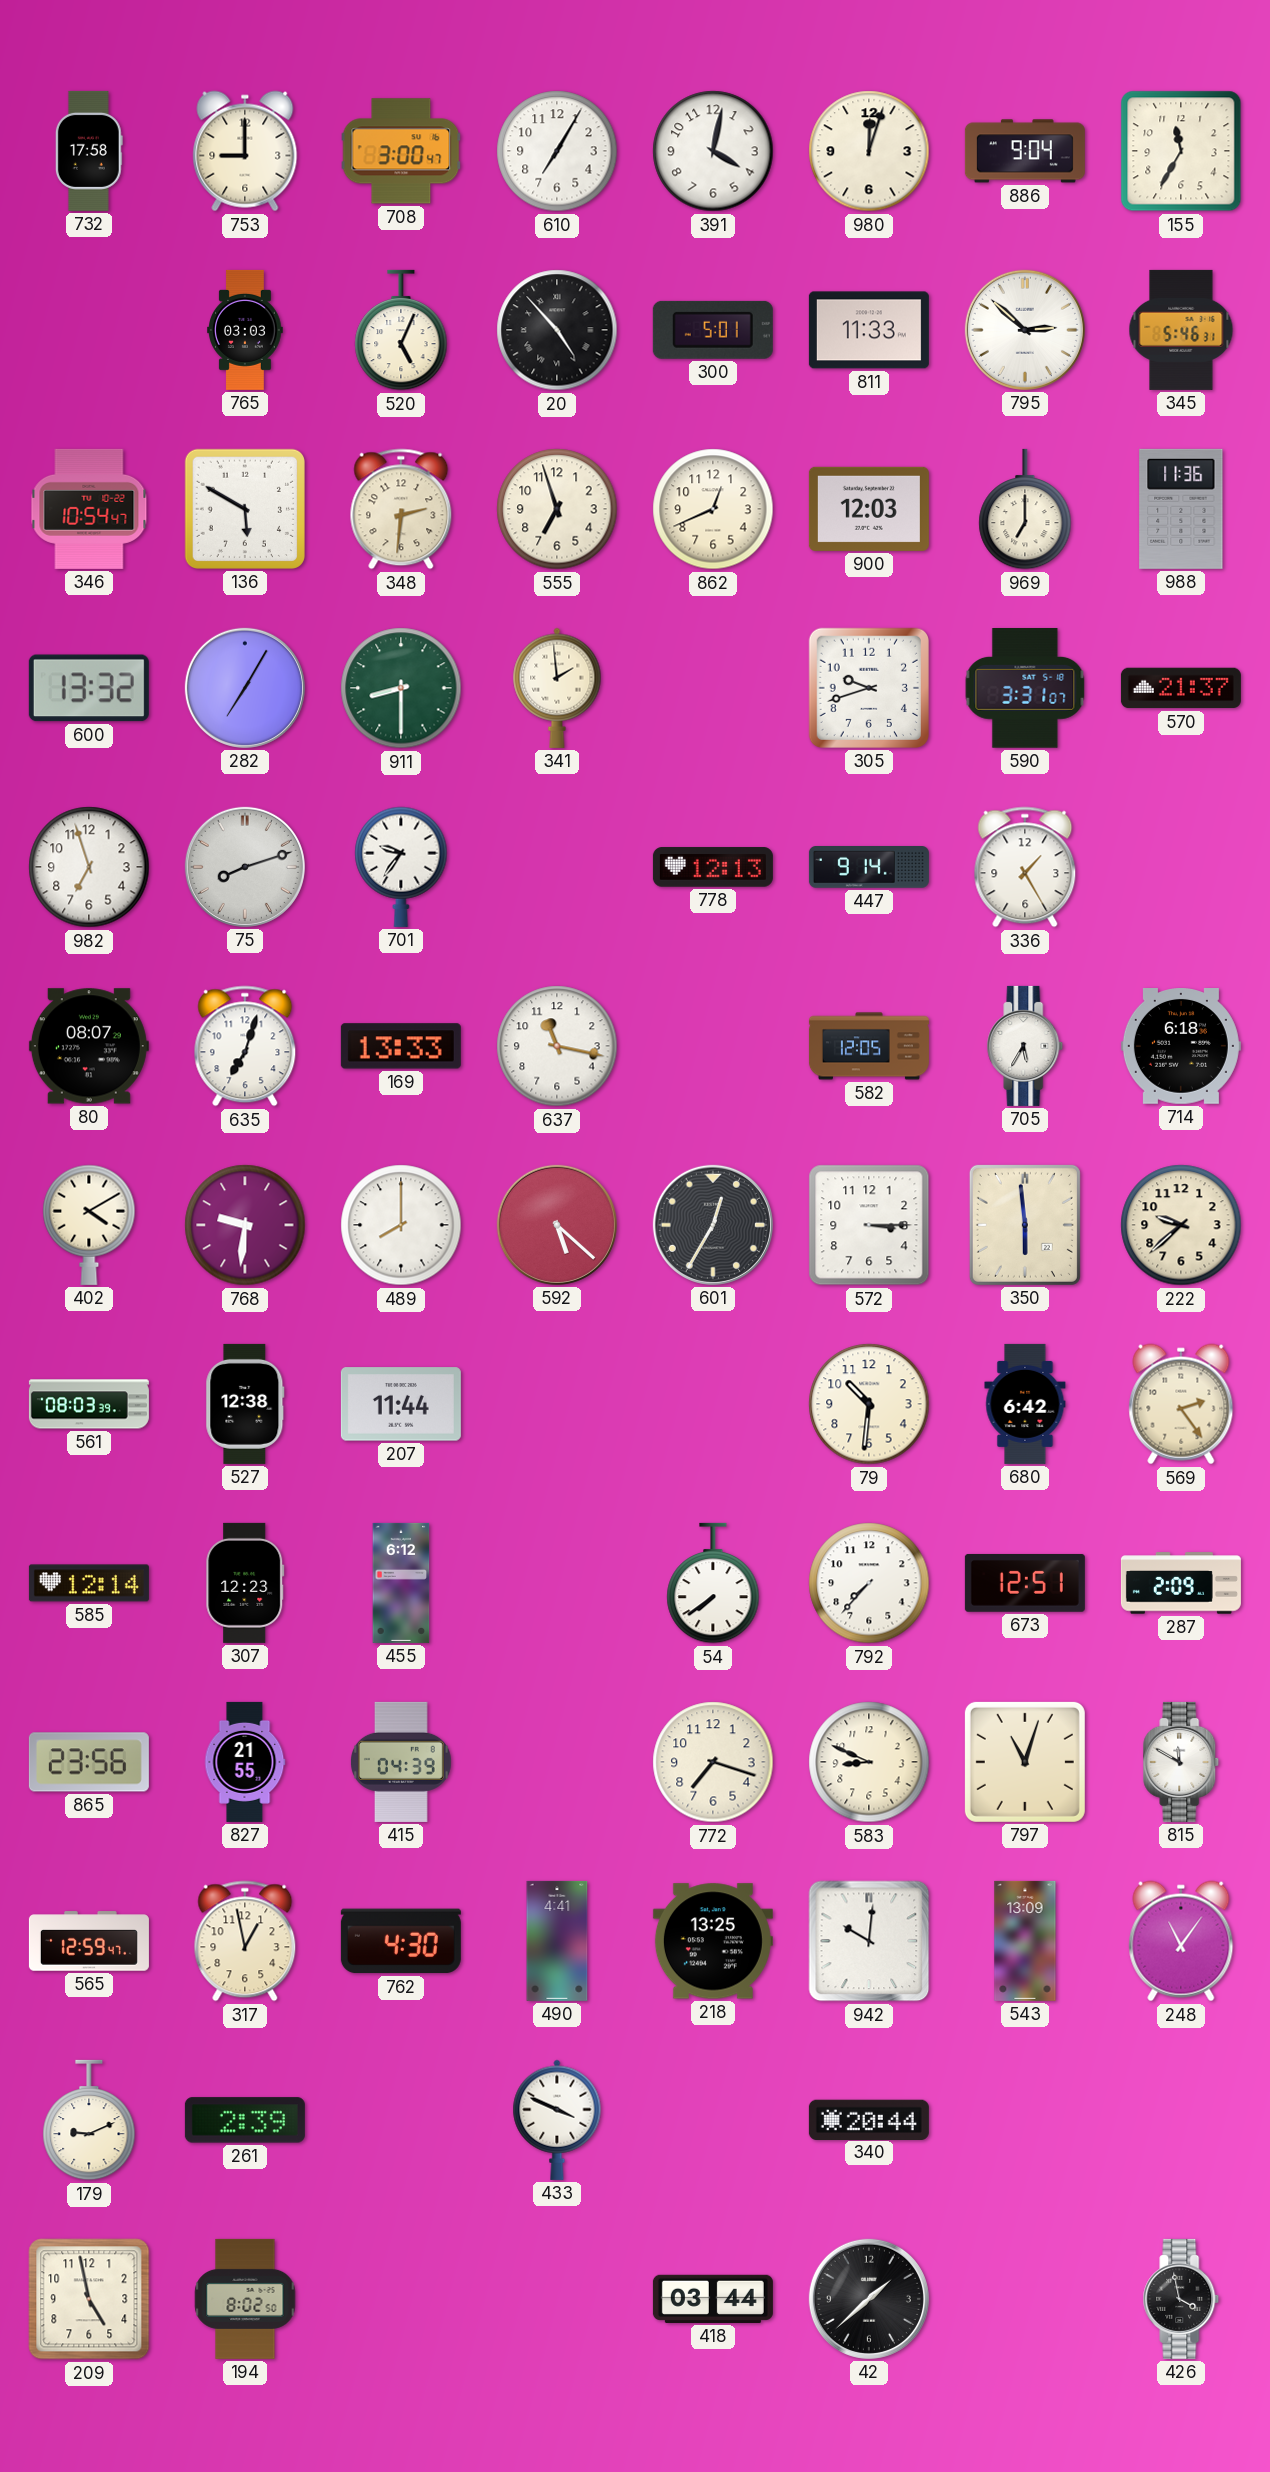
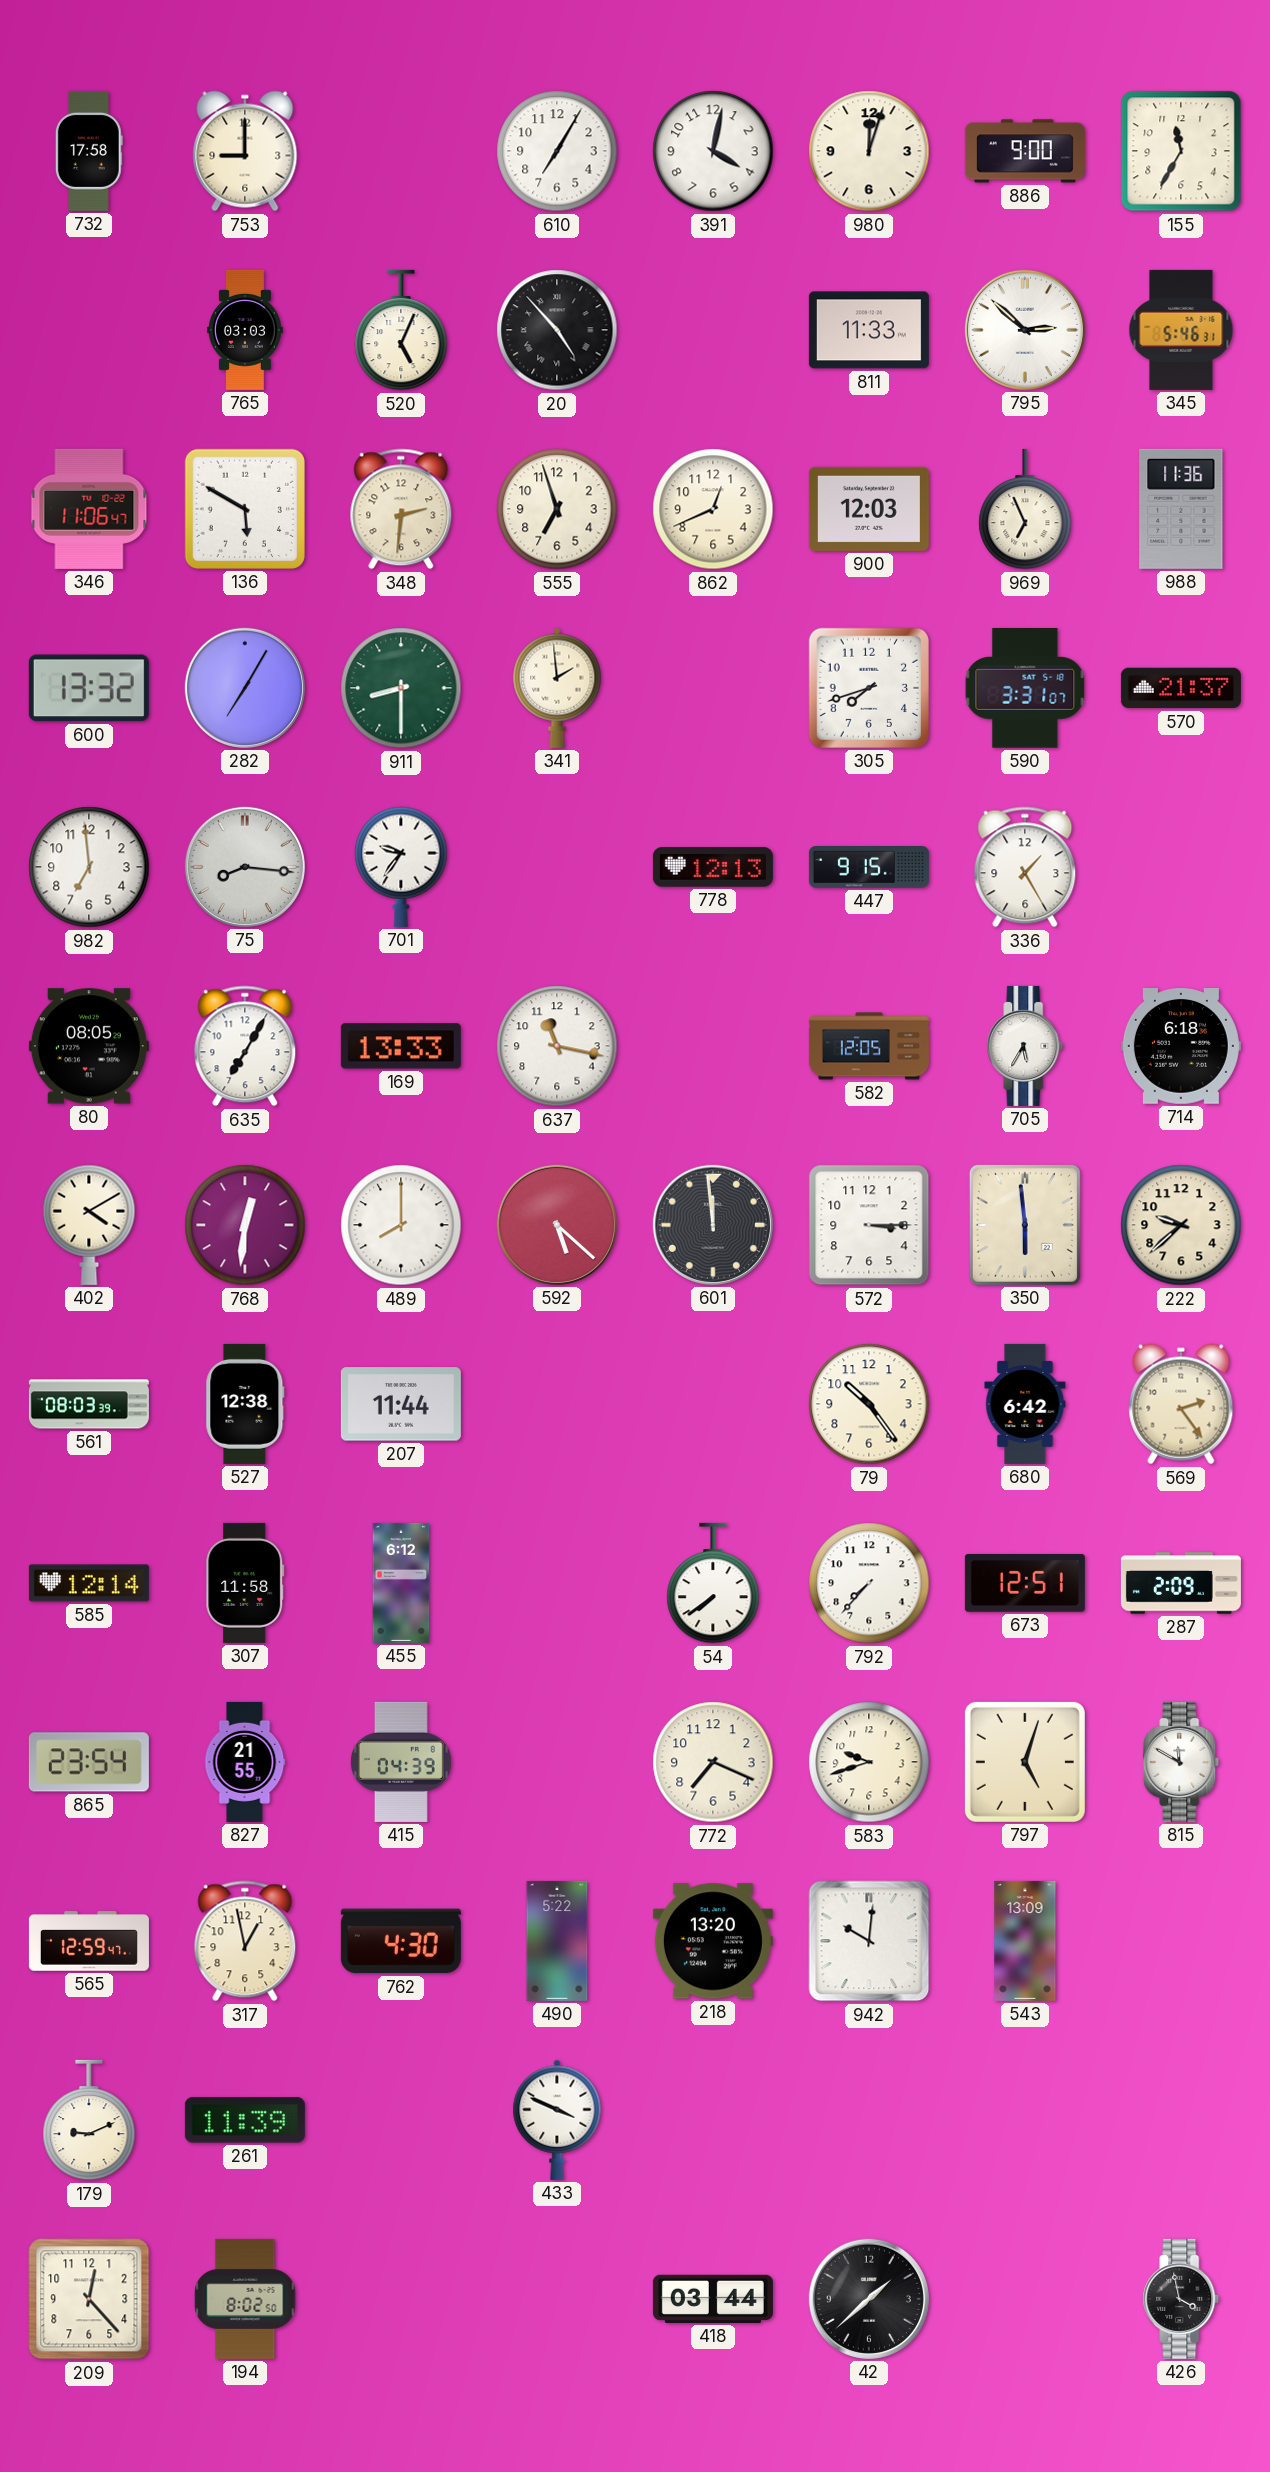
708: 3:00 -> none
886: 9:04 -> 9:00
300: 5:01 -> none
346: 10:54 -> 11:06
969: 7:00 -> 6:56
305: 9:42 -> 7:42
982: 6:57 -> 6:59
75: 8:12 -> 8:16
447: 9:14 -> 9:15
80: 08:07 -> 08:05
635: 7:03 -> 7:05
768: 9:31 -> 12:31
601: 12:35 -> 11:59
79: 10:31 -> 10:24
307: 12:23 -> 11:58
865: 23:56 -> 23:54
772: 7:18 -> 7:19
583: 8:49 -> 9:42
797: 11:03 -> 5:03
490: 4:41 -> 5:22
218: 13:25 -> 13:20
248: 11:06 -> none
261: 2:39 -> 11:39
340: 20:44 -> none
209: 4:58 -> 12:23
